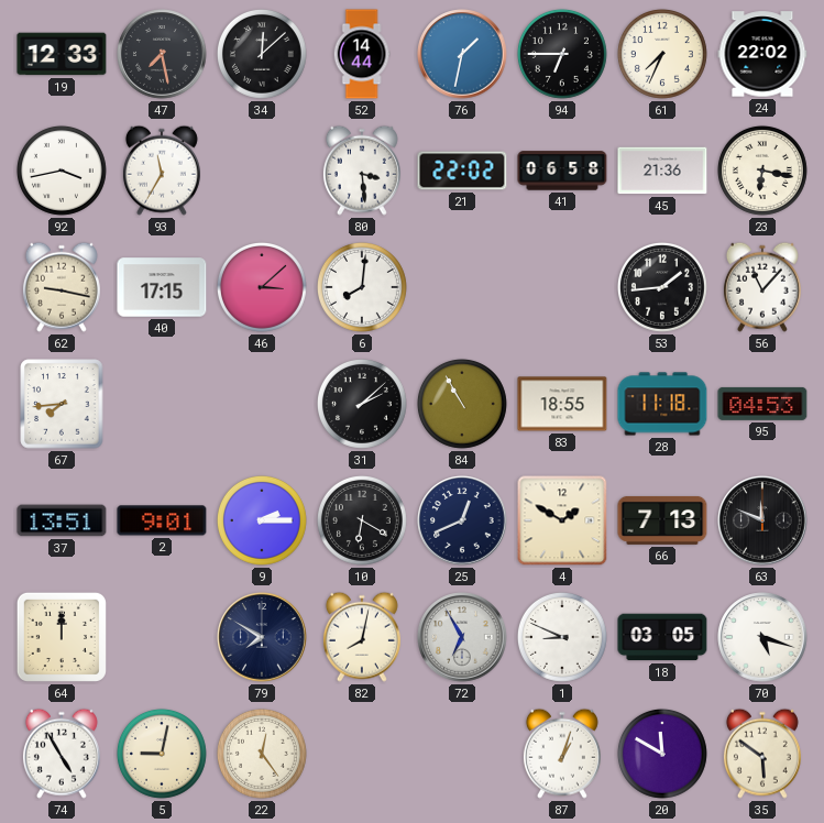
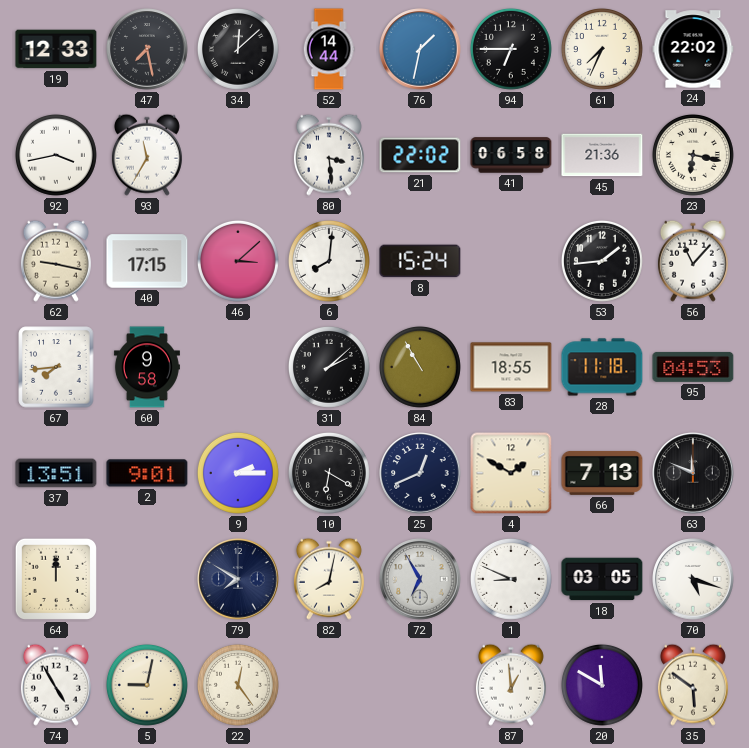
8: none -> 15:24
60: none -> 9:58
87: 1:03 -> 12:59
